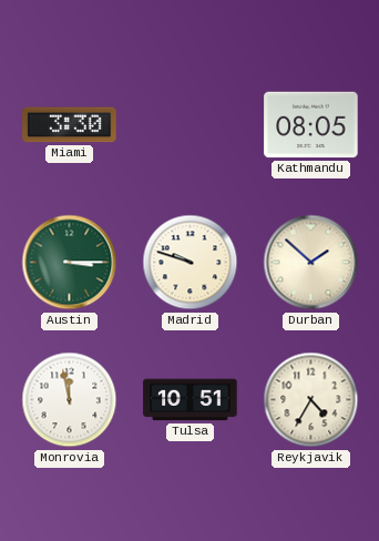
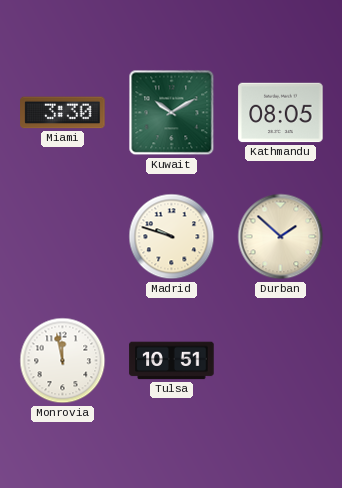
Kuwait: none -> 10:10
Austin: 3:15 -> none
Reykjavik: 4:35 -> none
